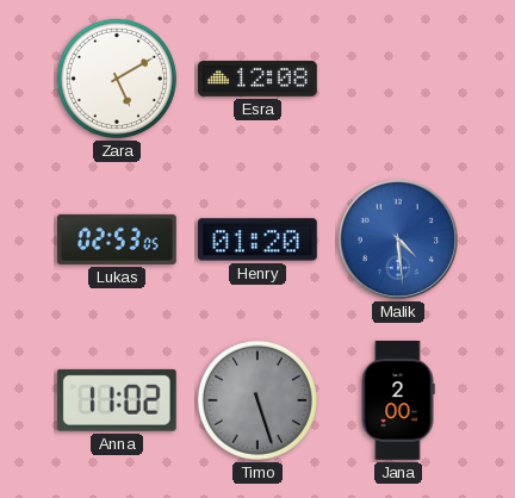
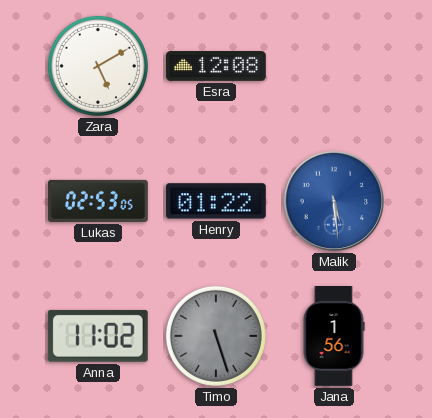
Henry: 01:20 -> 01:22
Malik: 4:29 -> 5:29
Jana: 2:00 -> 1:56
